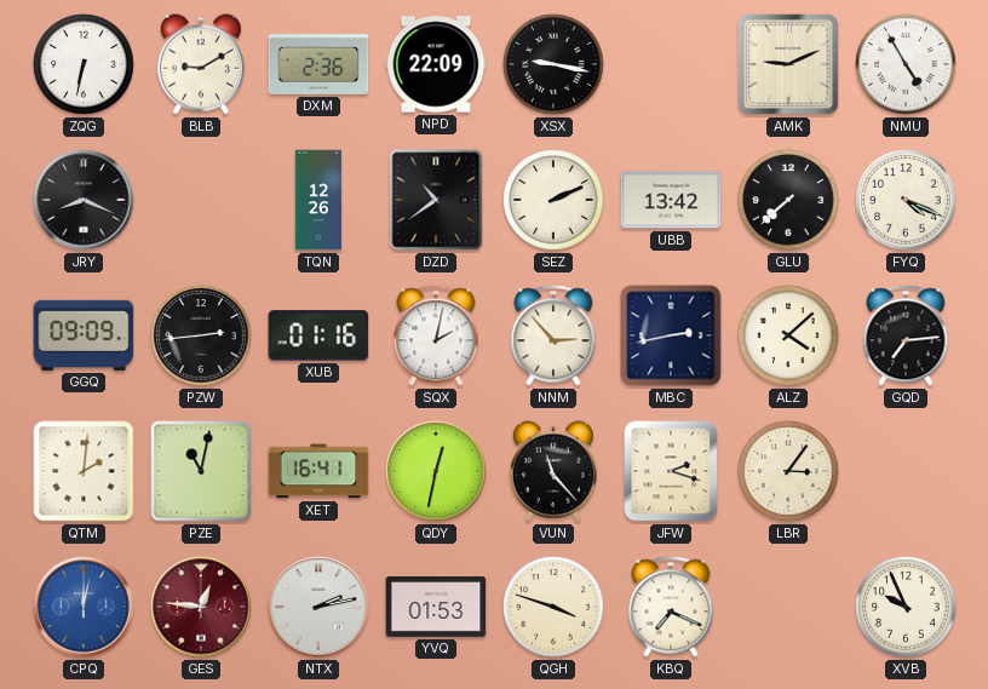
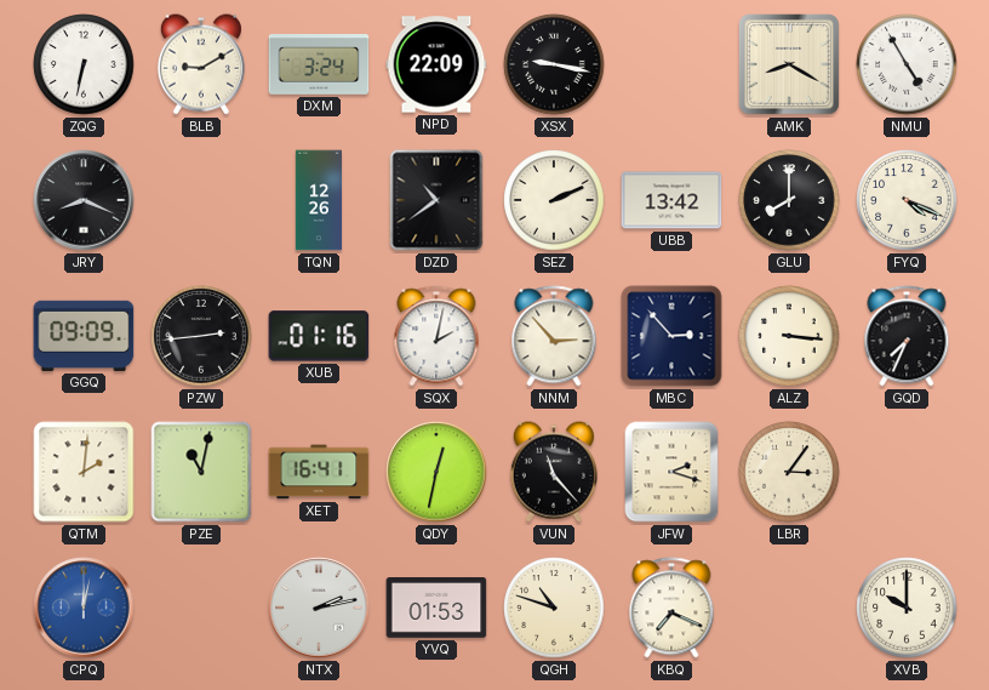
DXM: 2:36 -> 3:24
AMK: 9:11 -> 8:20
GLU: 7:38 -> 8:00
MBC: 2:43 -> 2:53
ALZ: 4:08 -> 3:16
GQD: 7:14 -> 7:34
GES: 12:46 -> none
QGH: 3:48 -> 10:48
XVB: 9:56 -> 10:00
